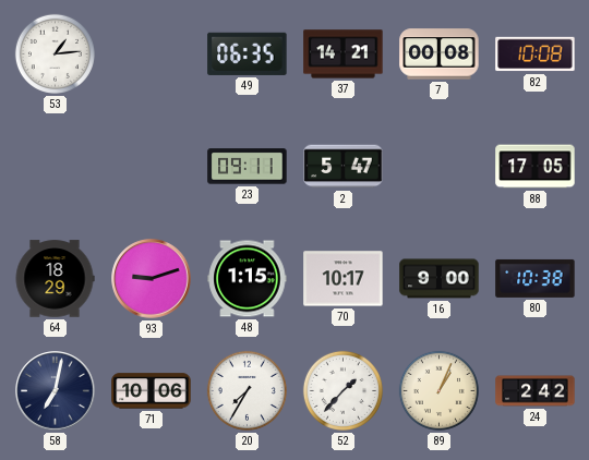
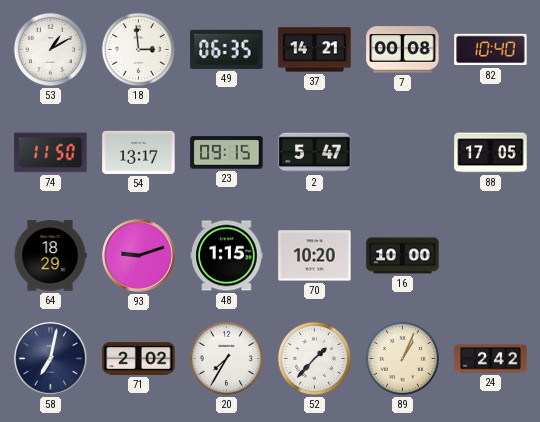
53: 1:14 -> 1:10
18: none -> 2:59
82: 10:08 -> 10:40
74: none -> 11:50
54: none -> 13:17
23: 09:11 -> 09:15
70: 10:17 -> 10:20
16: 9:00 -> 10:00
80: 10:38 -> none
71: 10:06 -> 2:02
